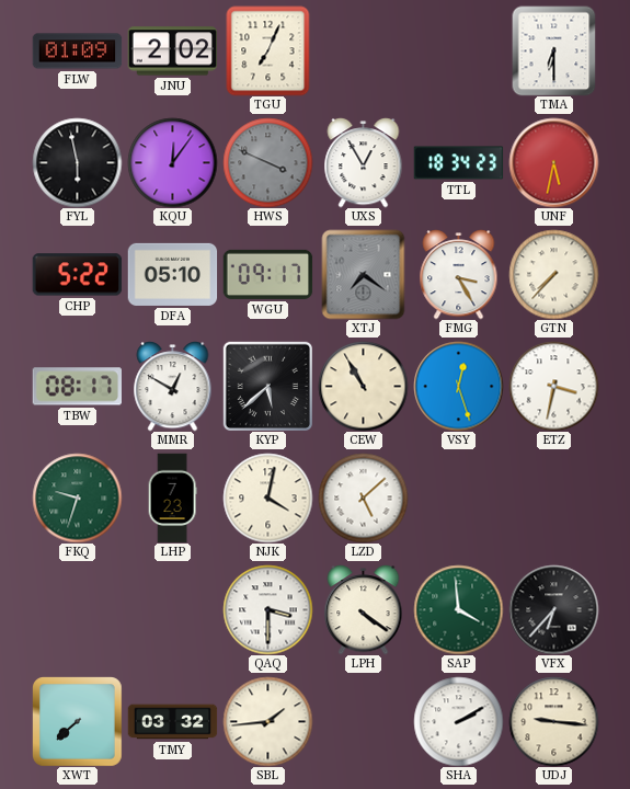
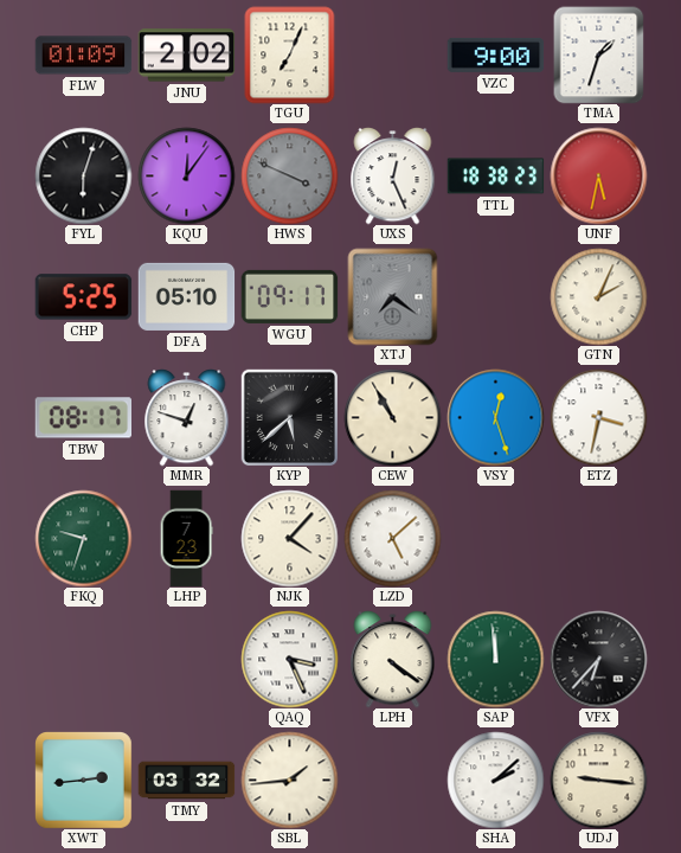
VZC: none -> 9:00
TMA: 6:30 -> 1:33
FYL: 5:58 -> 6:03
UXS: 12:55 -> 12:26
TTL: 18:34 -> 18:38
CHP: 5:22 -> 5:25
FMG: 3:25 -> none
GTN: 7:37 -> 2:04
MMR: 12:50 -> 12:48
NJK: 4:02 -> 4:07
QAQ: 3:30 -> 3:26
SAP: 3:59 -> 11:59
XWT: 7:38 -> 2:44
SHA: 2:10 -> 2:08
